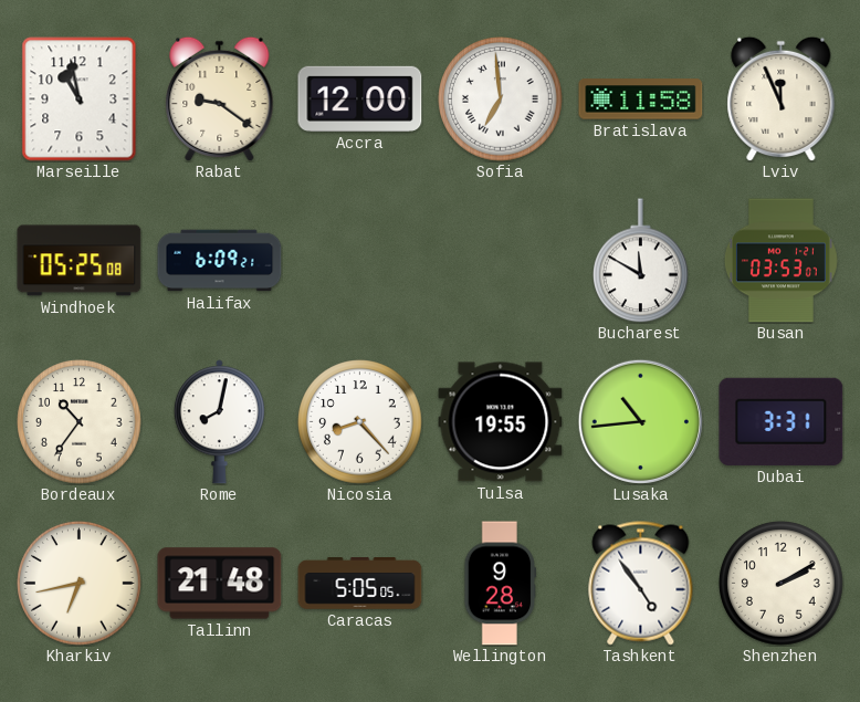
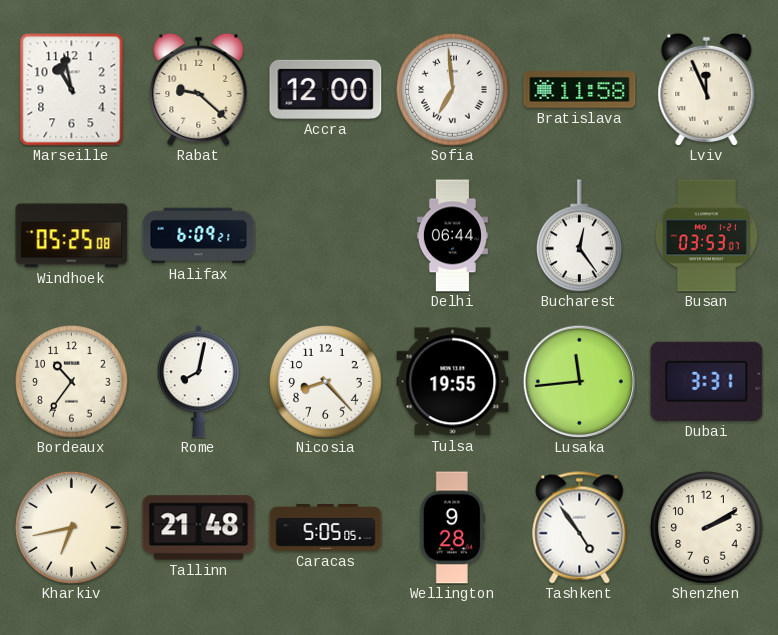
Rabat: 9:21 -> 9:22
Delhi: none -> 06:44
Bucharest: 11:50 -> 12:24
Lusaka: 10:44 -> 11:44
